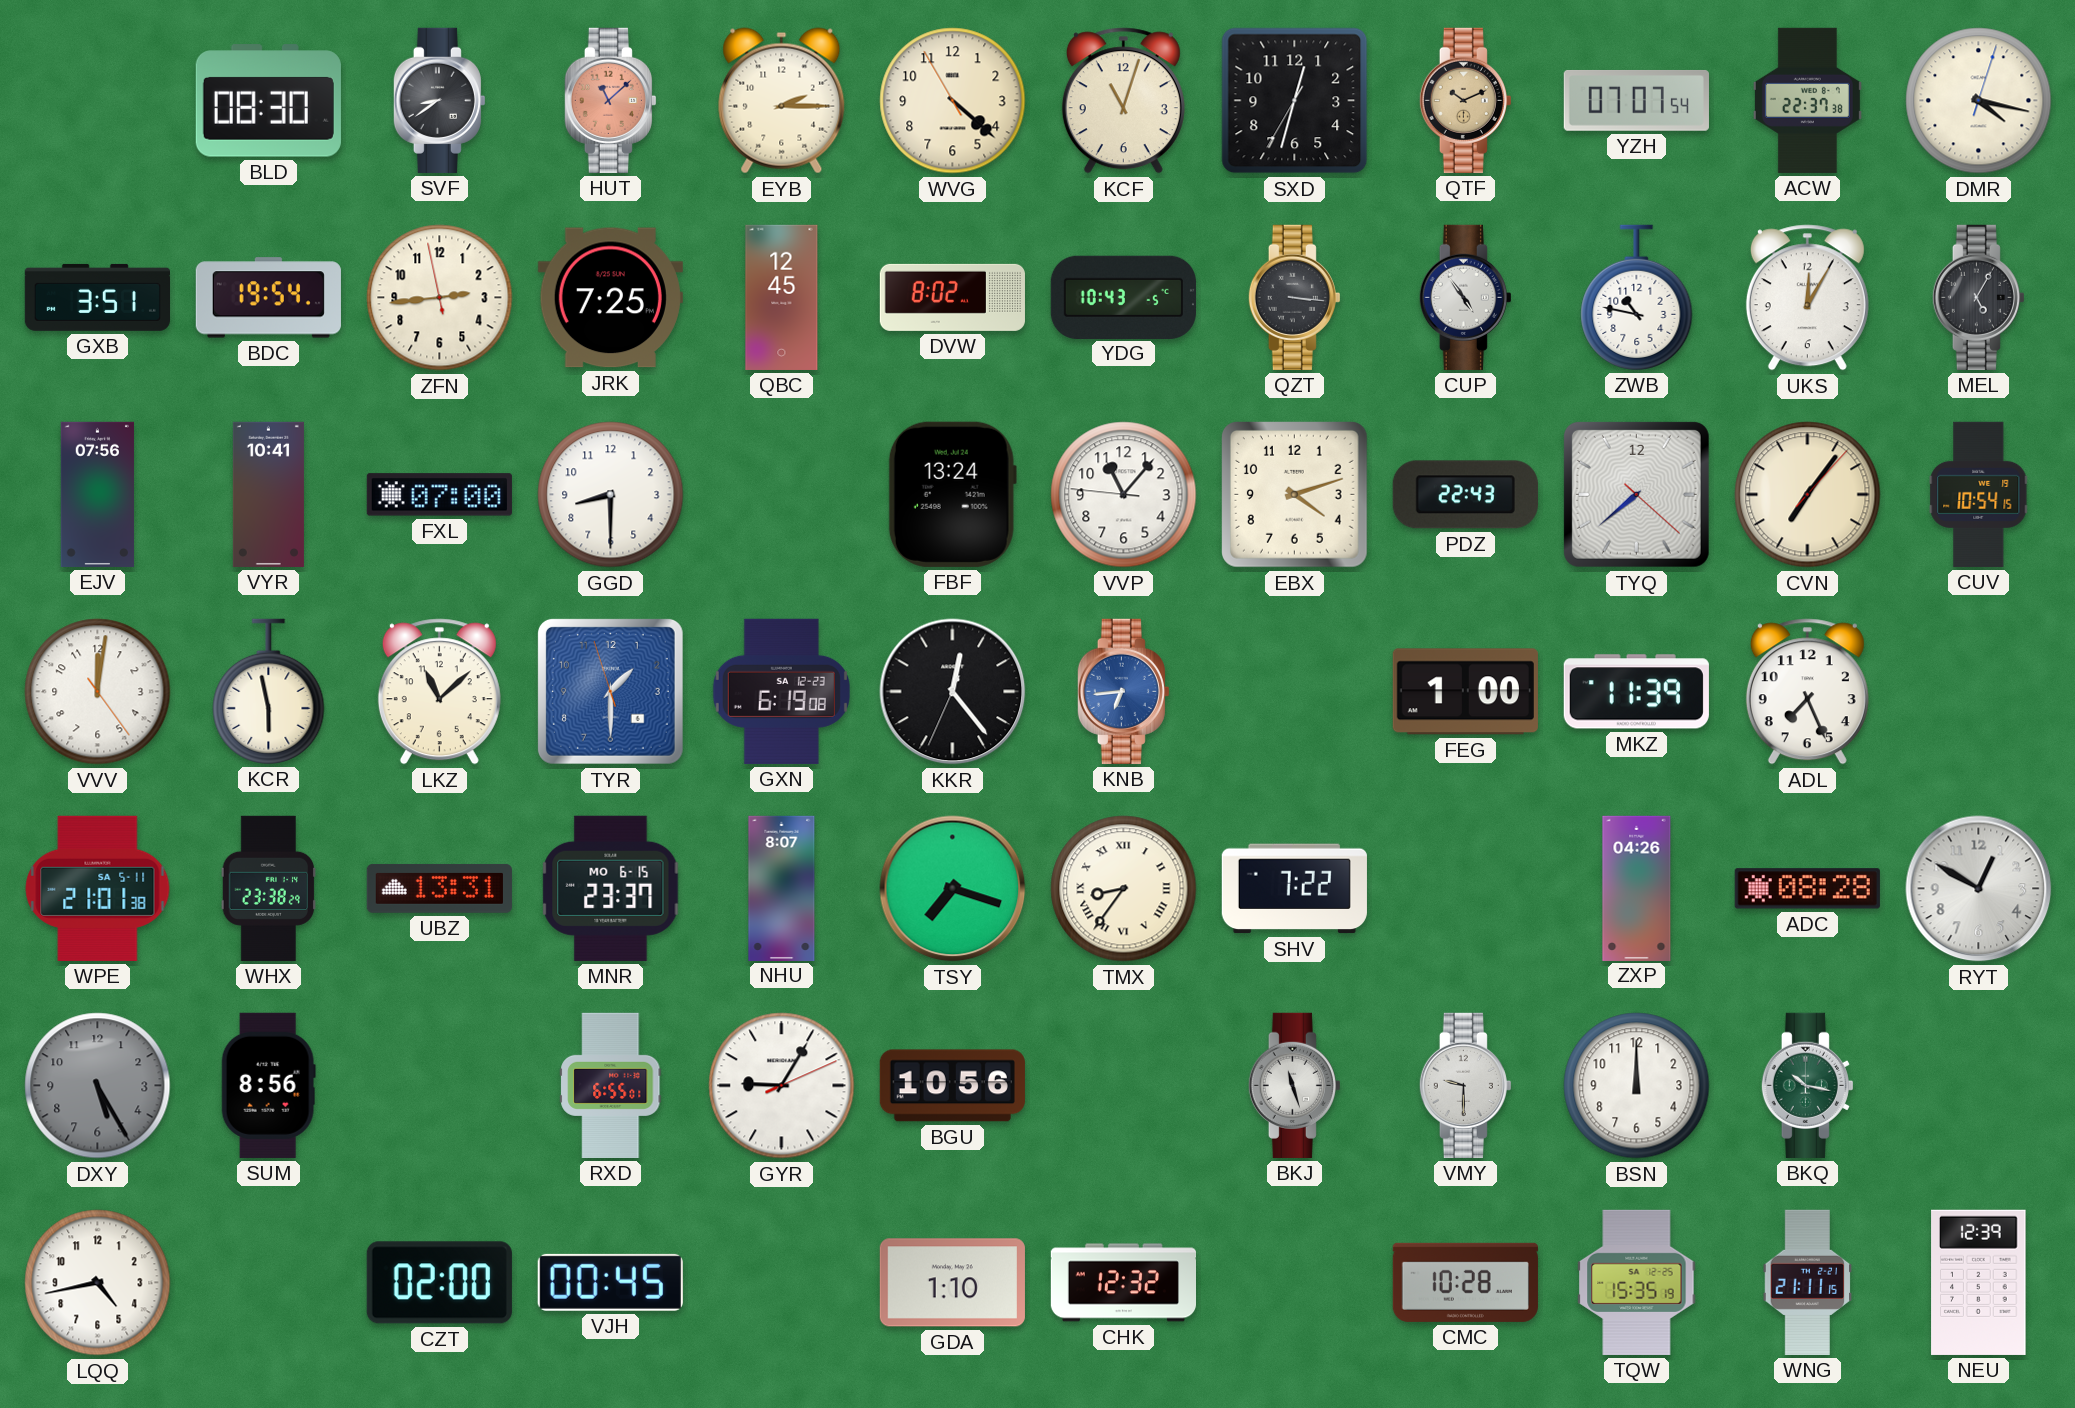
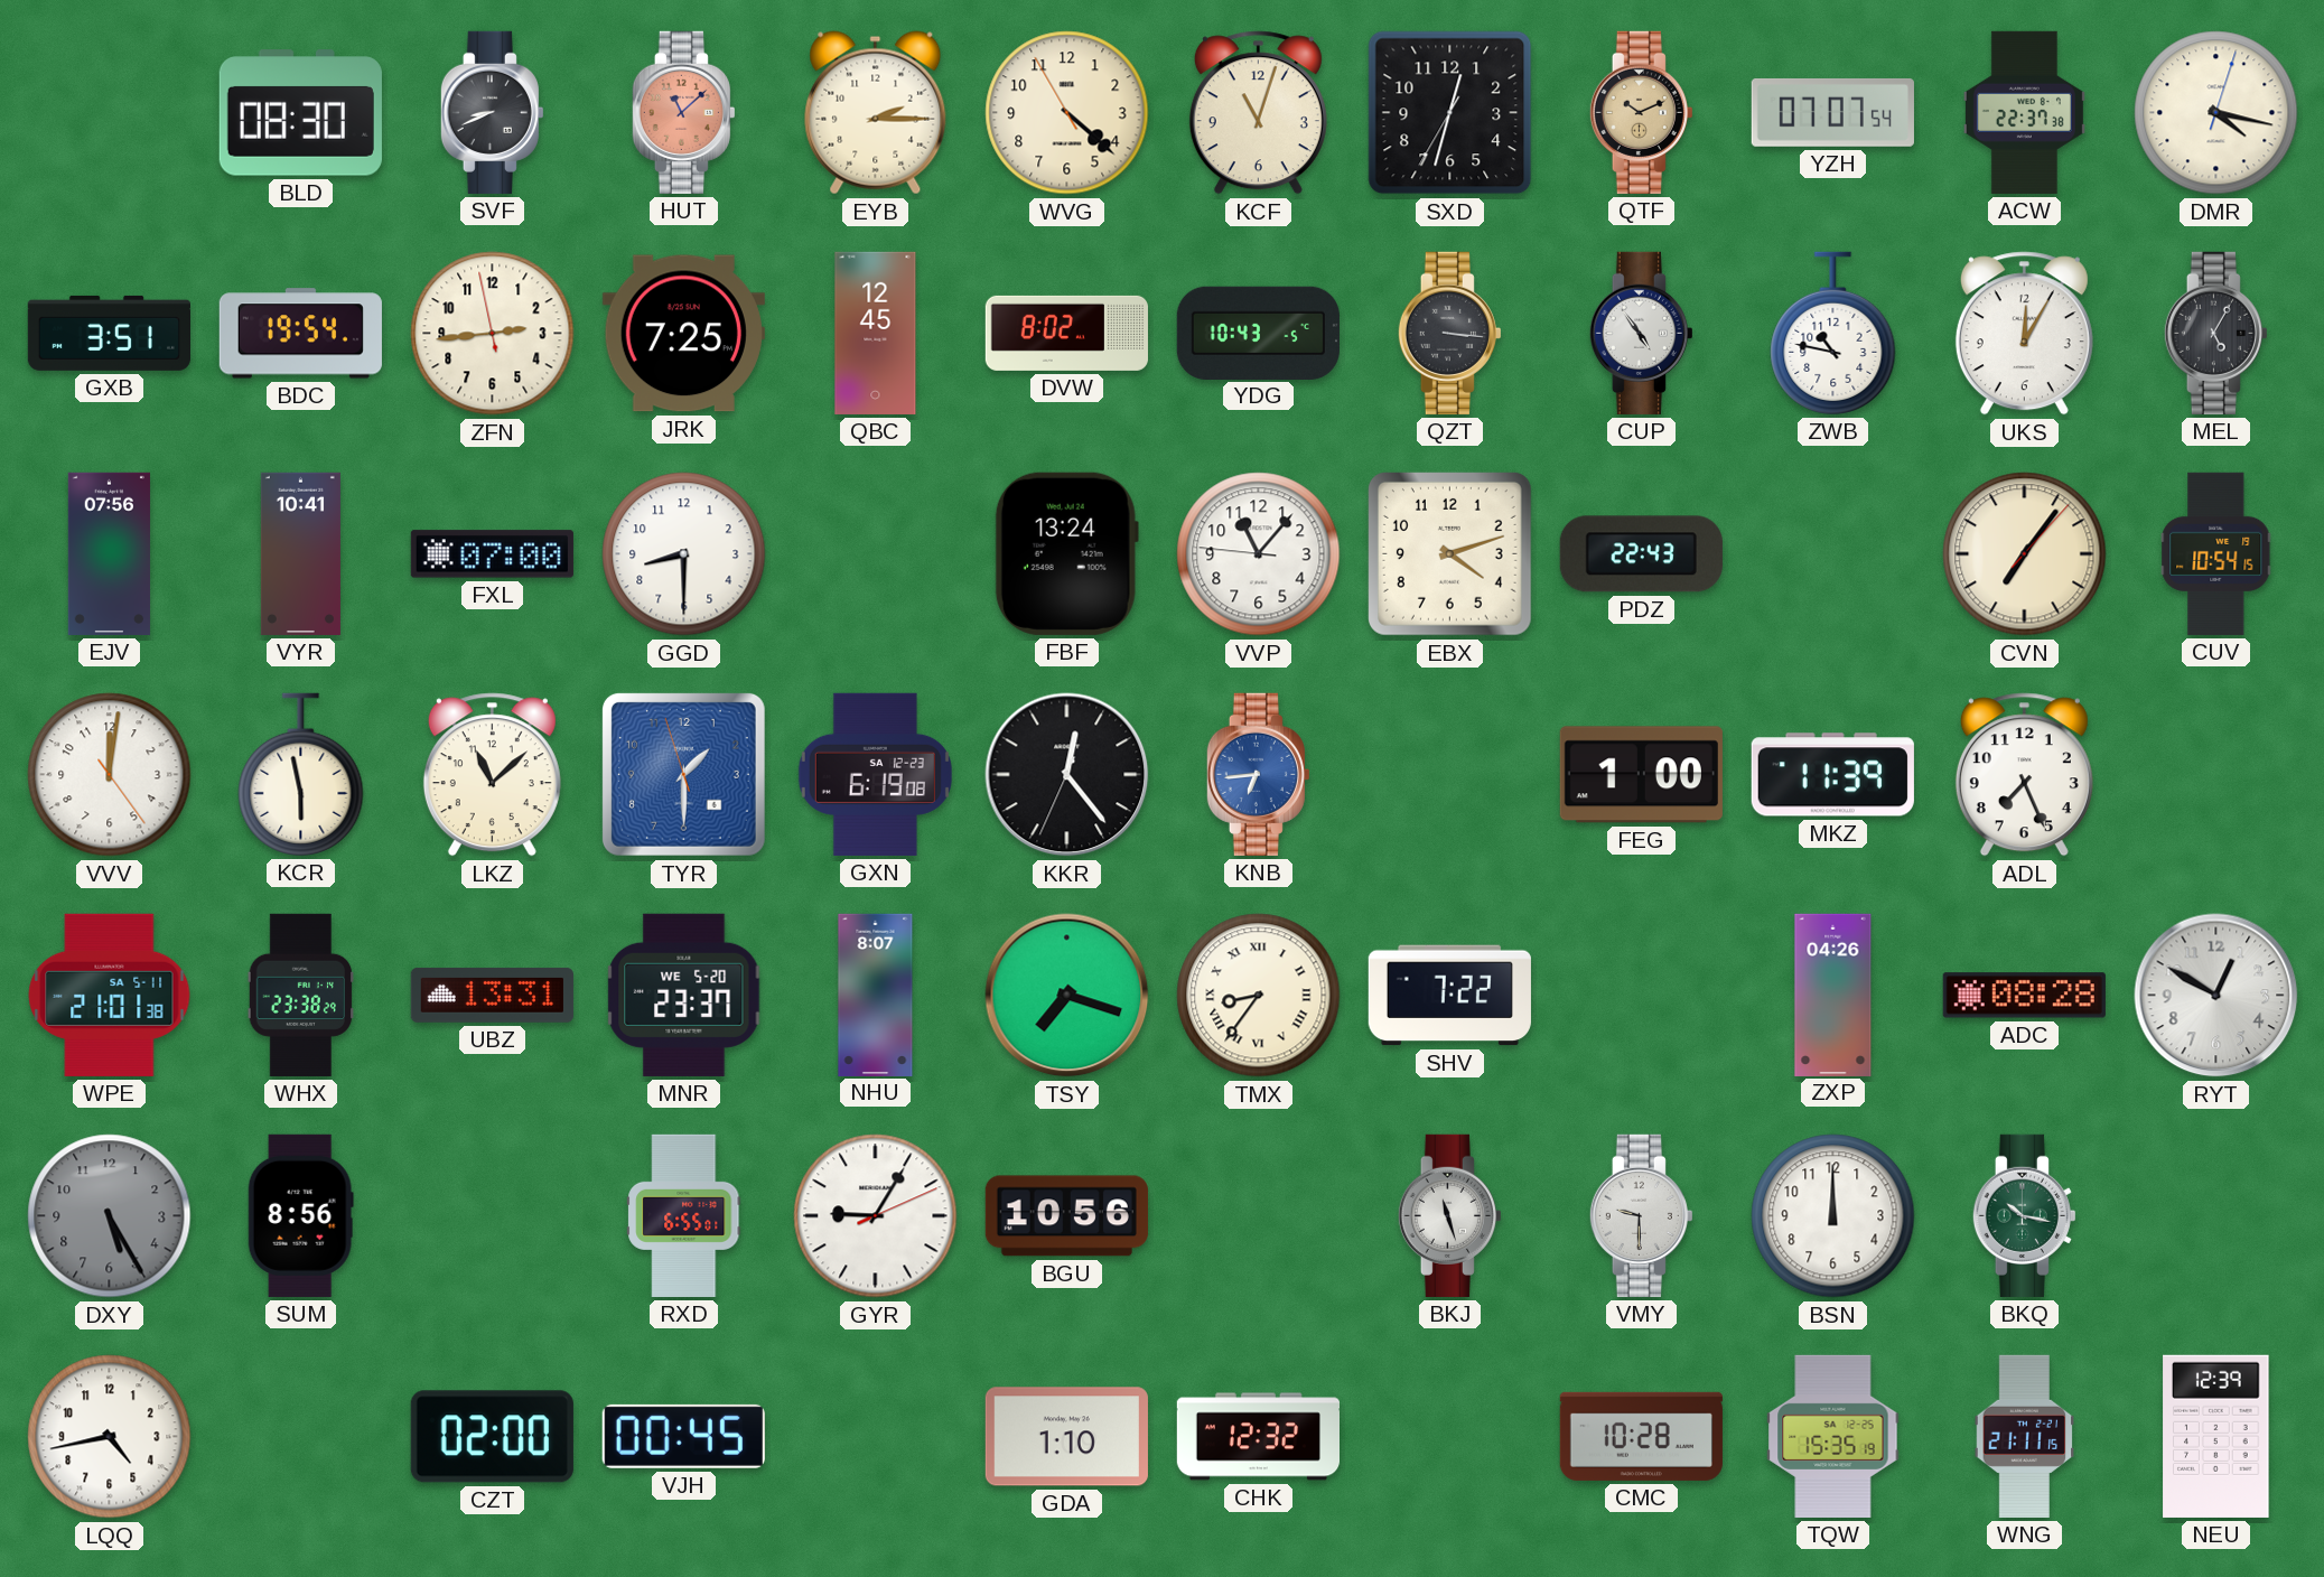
SVF: 8:39 -> 8:41
TYQ: 7:38 -> none
MNR date: MO 6-15 -> WE 5-20
